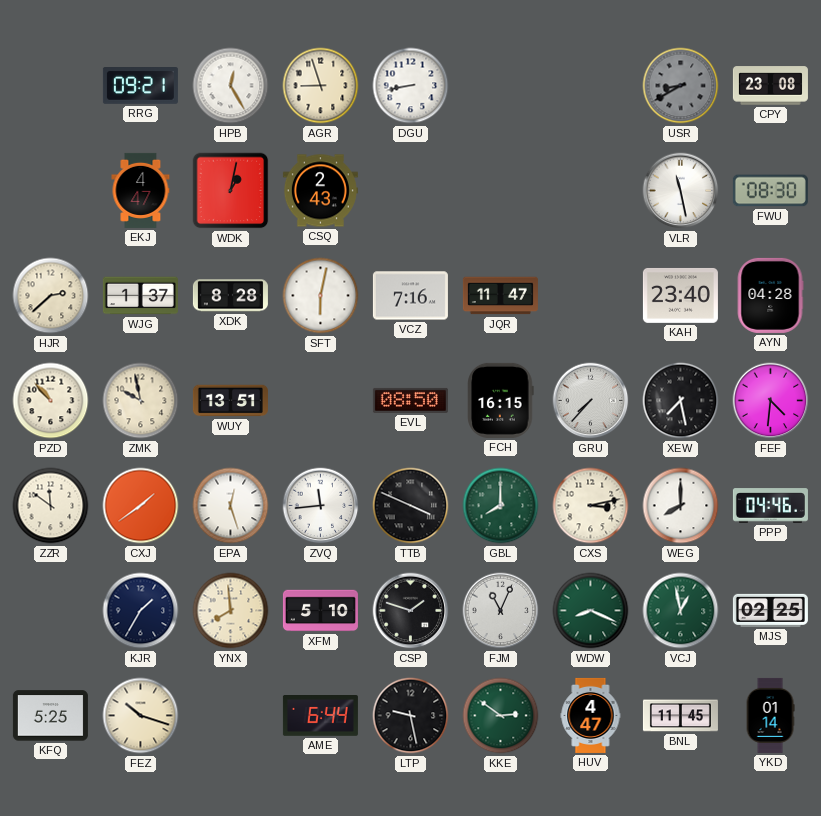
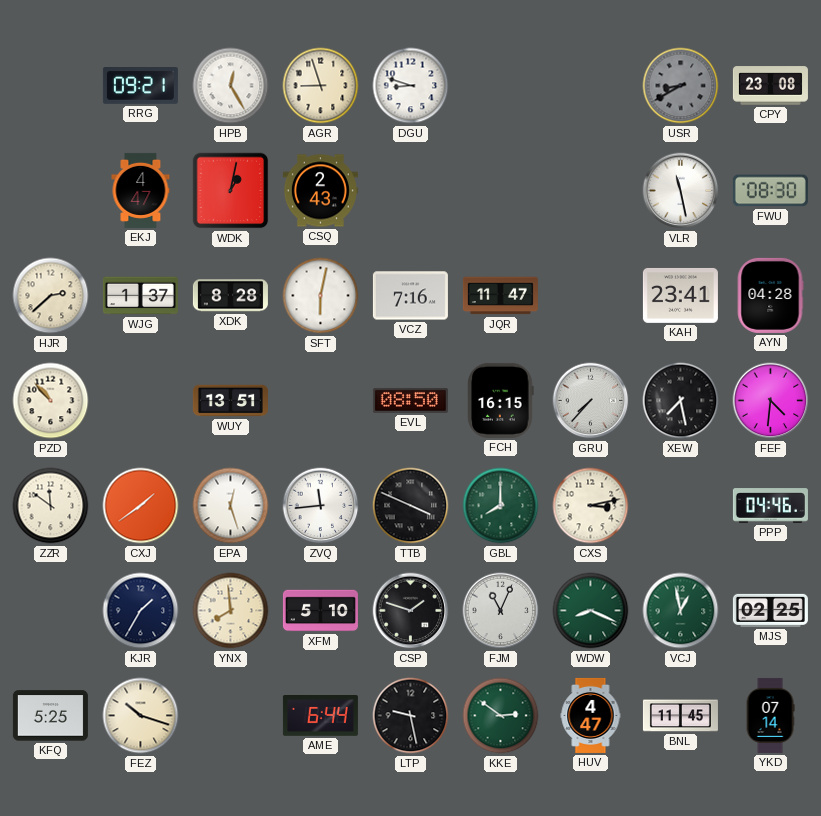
DGU: 8:43 -> 8:48
KAH: 23:40 -> 23:41
ZMK: 9:58 -> none
WEG: 8:00 -> none
YKD: 01:14 -> 07:14
